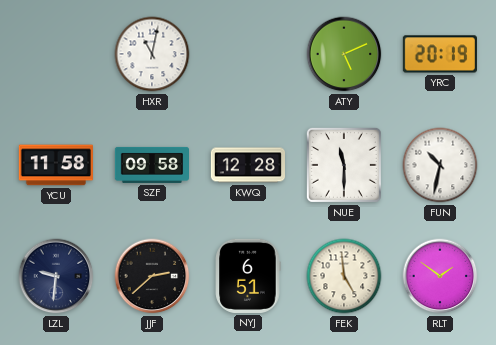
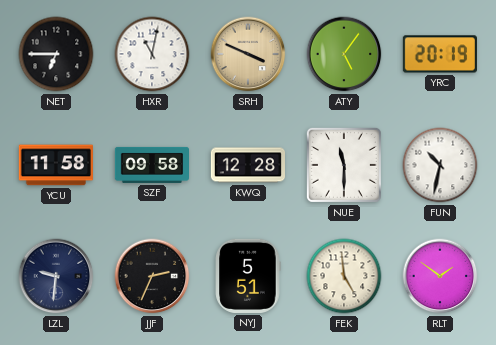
NET: none -> 6:45
SRH: none -> 3:49
ATY: 5:11 -> 5:06
JJF: 2:38 -> 2:34
NYJ: 6:51 -> 5:51
